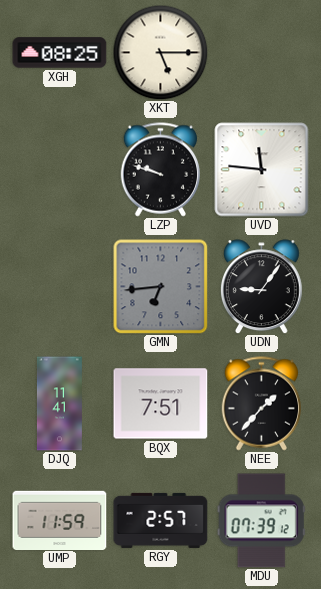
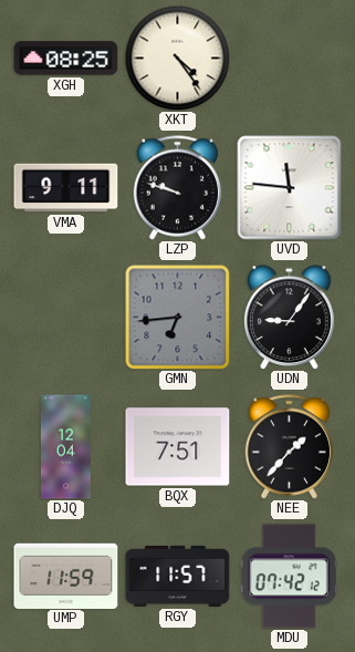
XKT: 5:15 -> 4:24
VMA: none -> 9:11
DJQ: 11:41 -> 12:04
RGY: 2:57 -> 11:57
MDU: 07:39 -> 07:42
